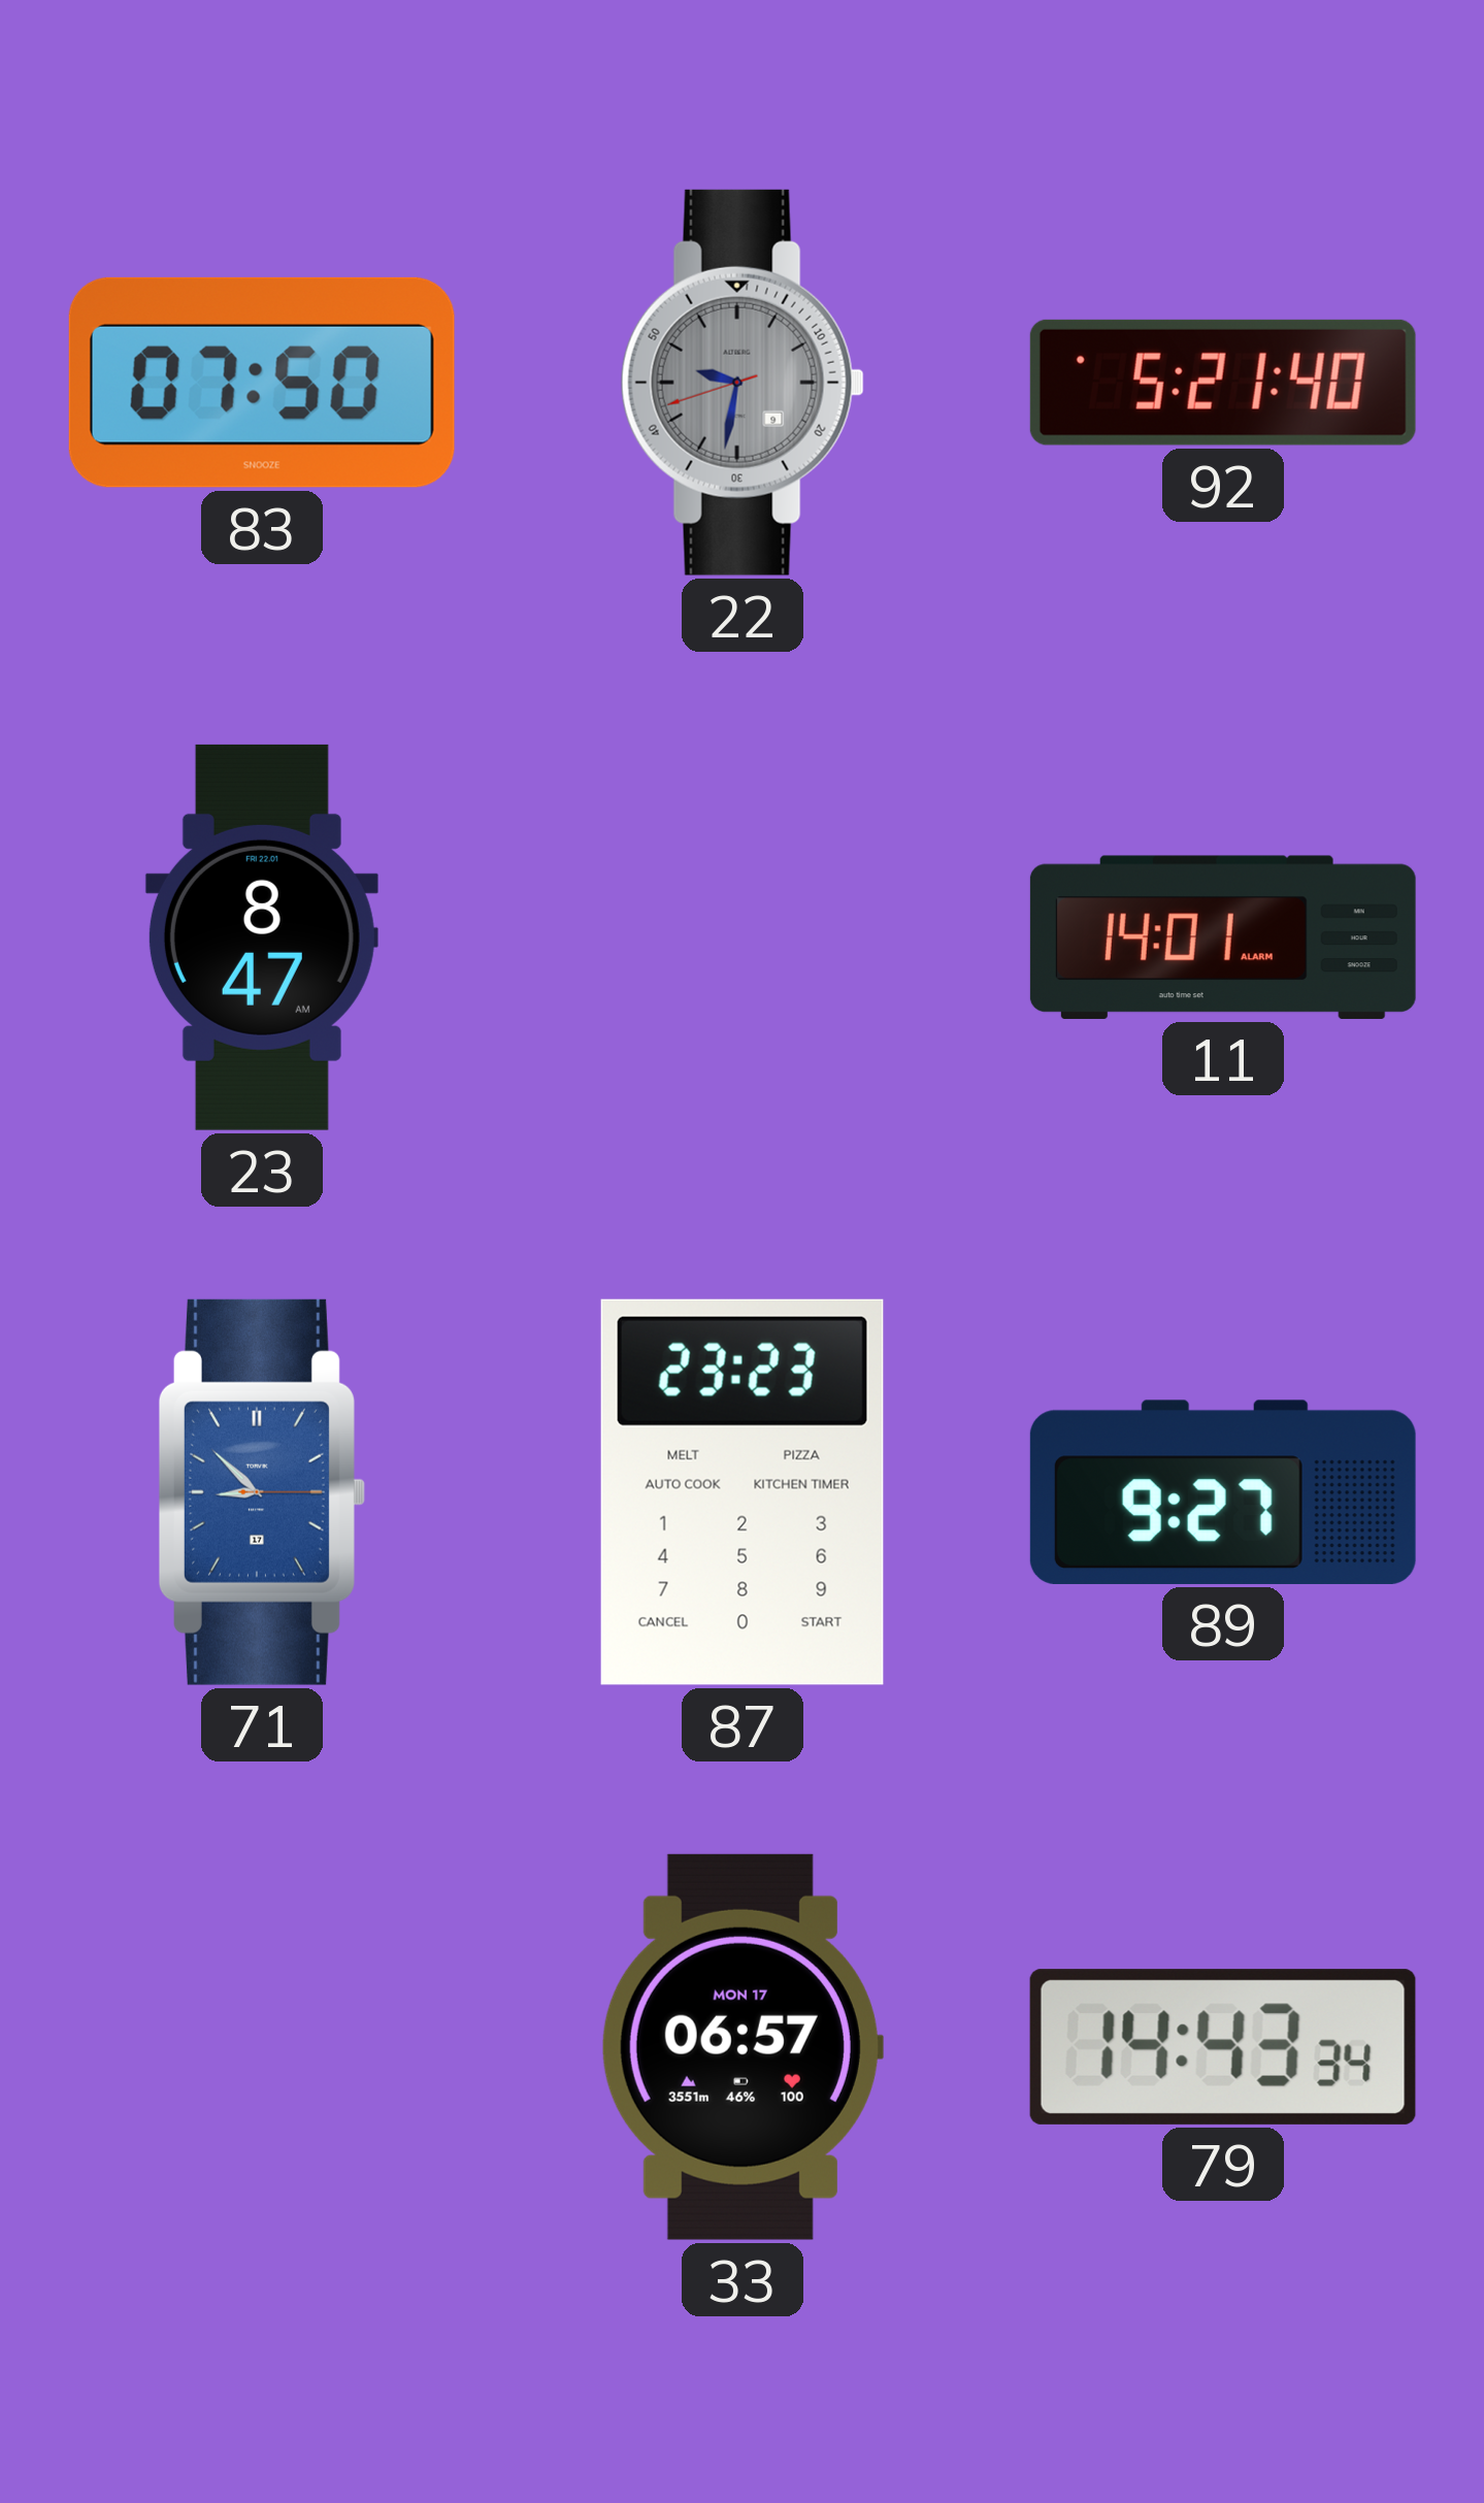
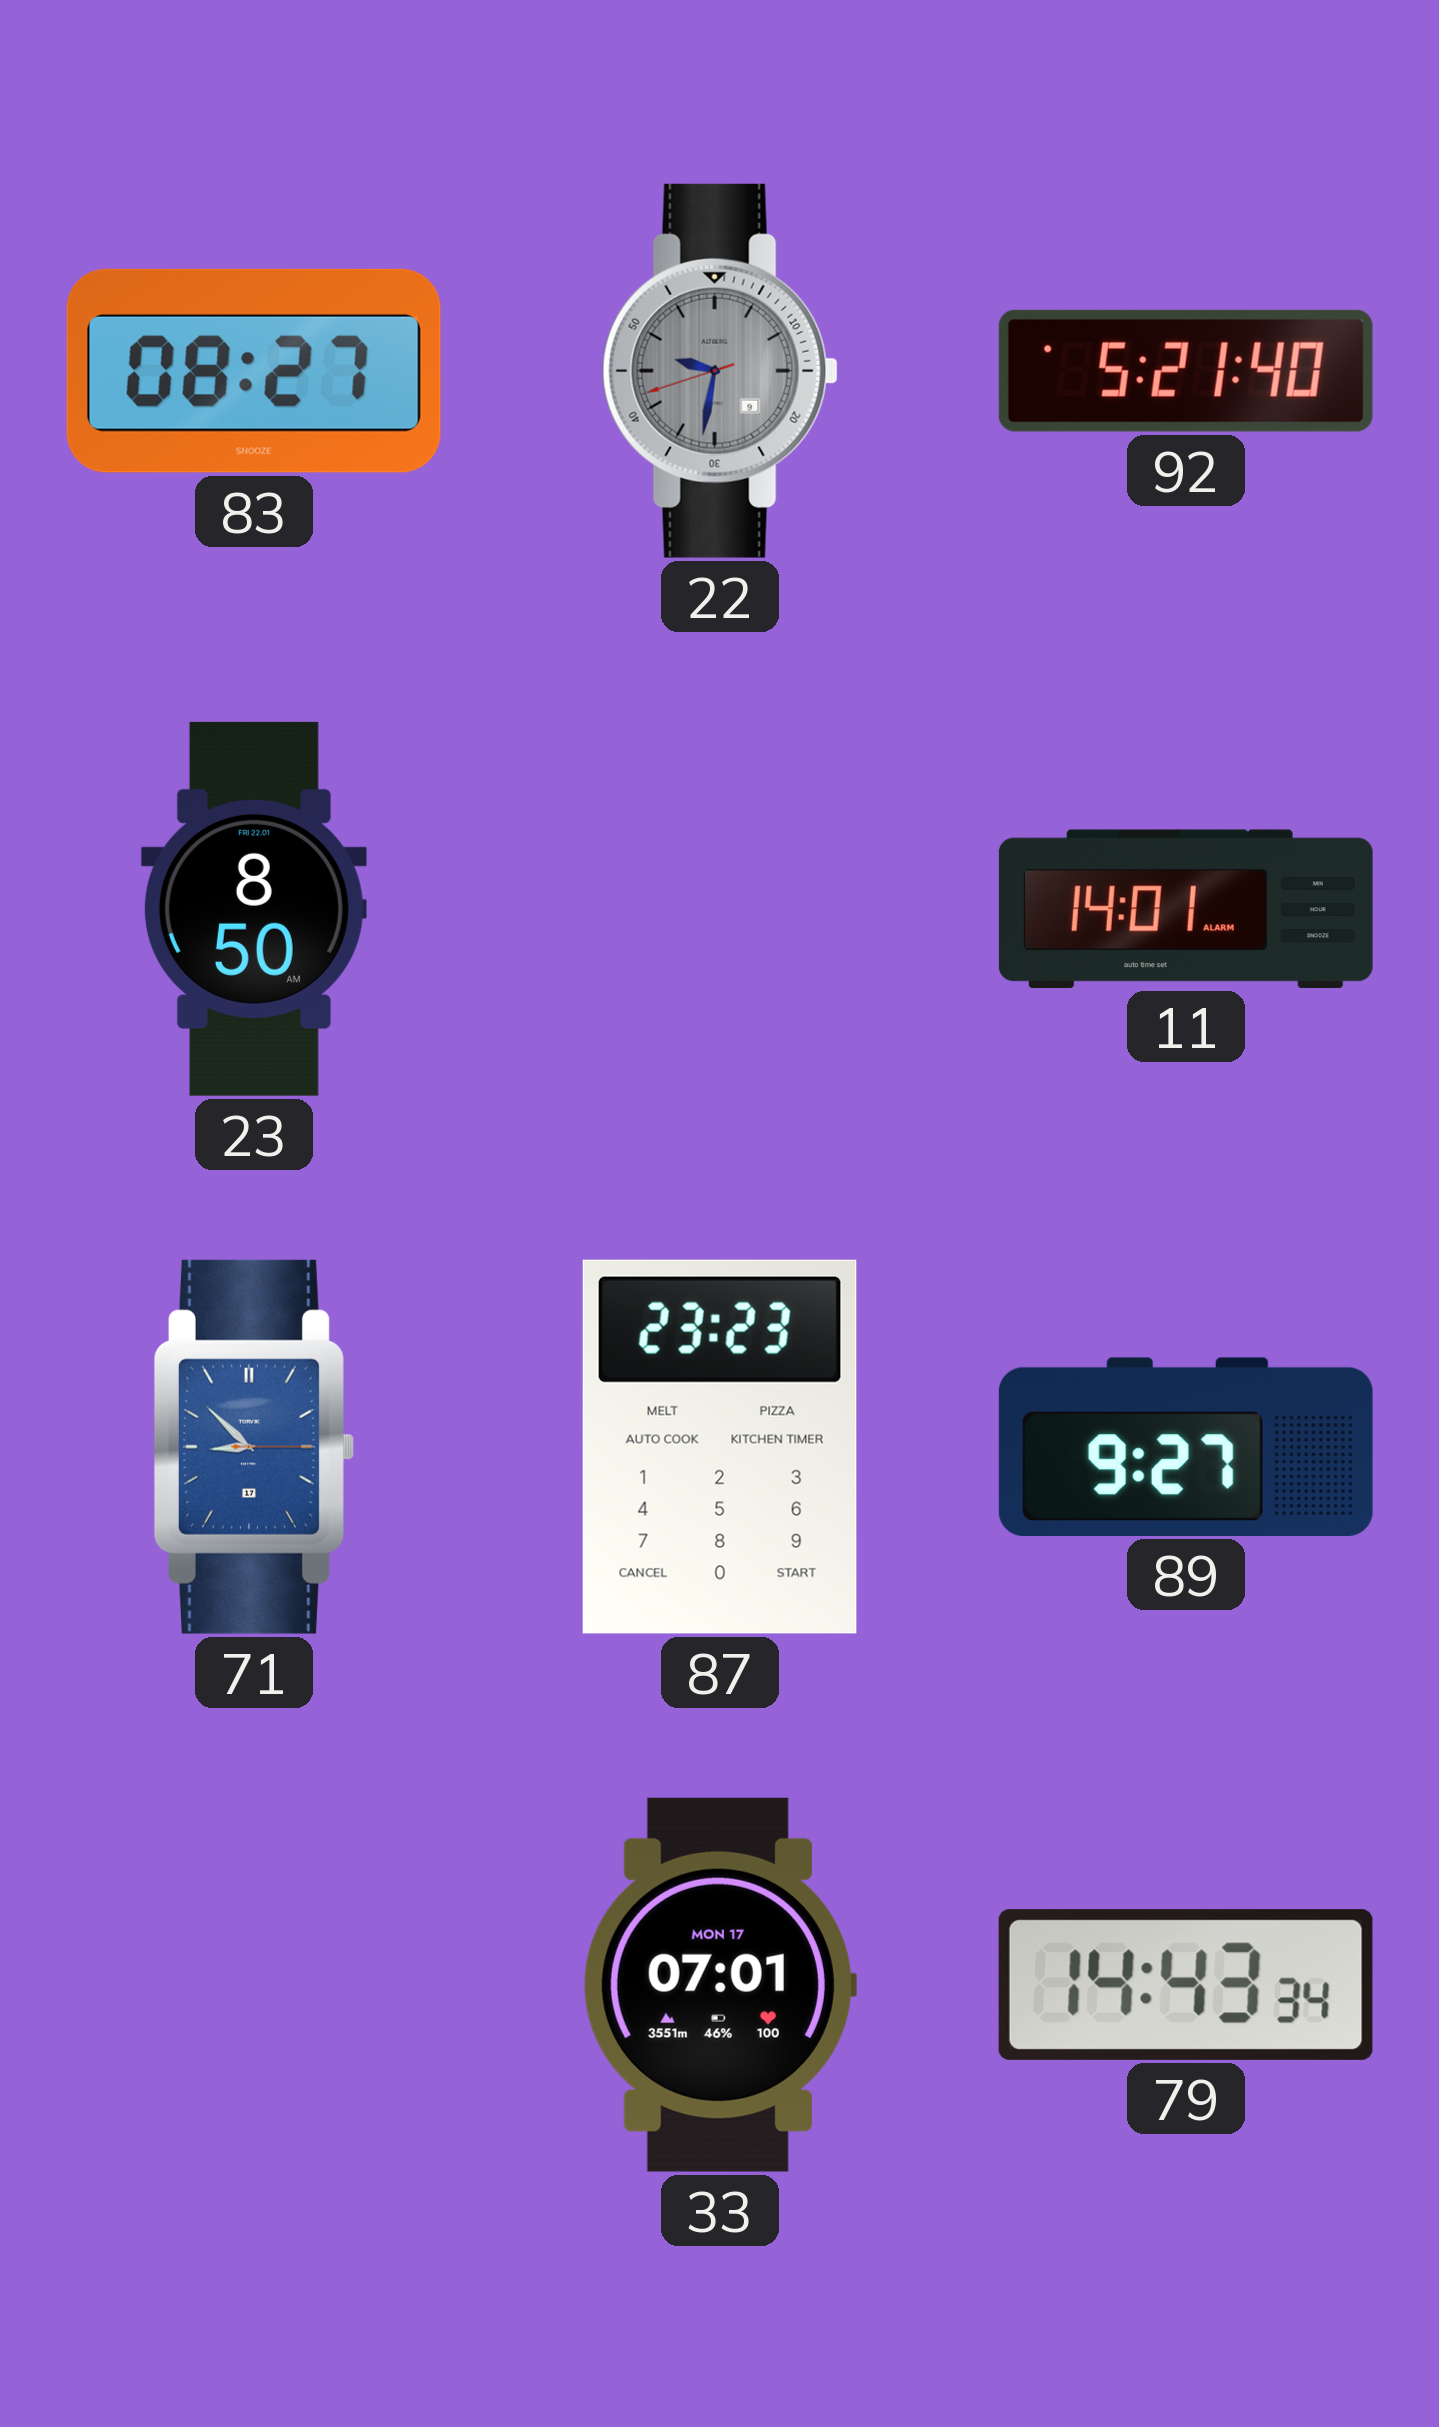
83: 07:50 -> 08:27
23: 8:47 -> 8:50
33: 06:57 -> 07:01
